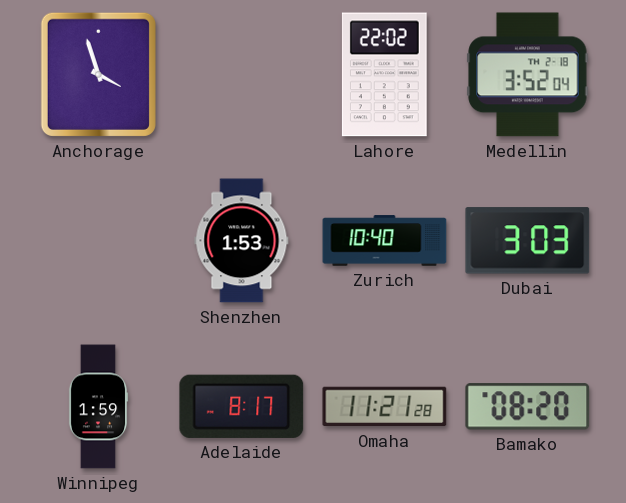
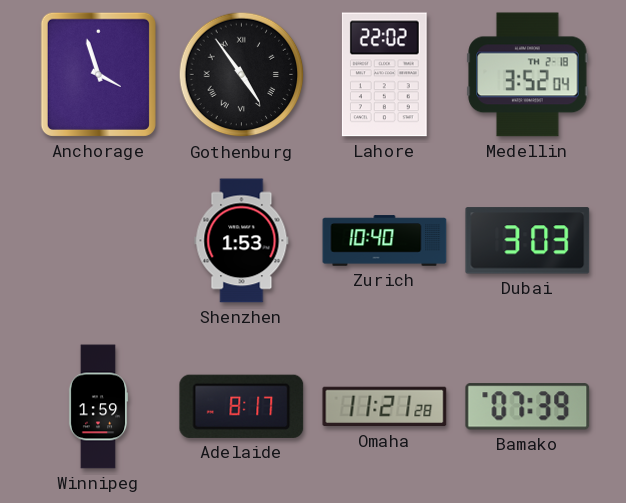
Gothenburg: none -> 4:54
Bamako: 08:20 -> 07:39
